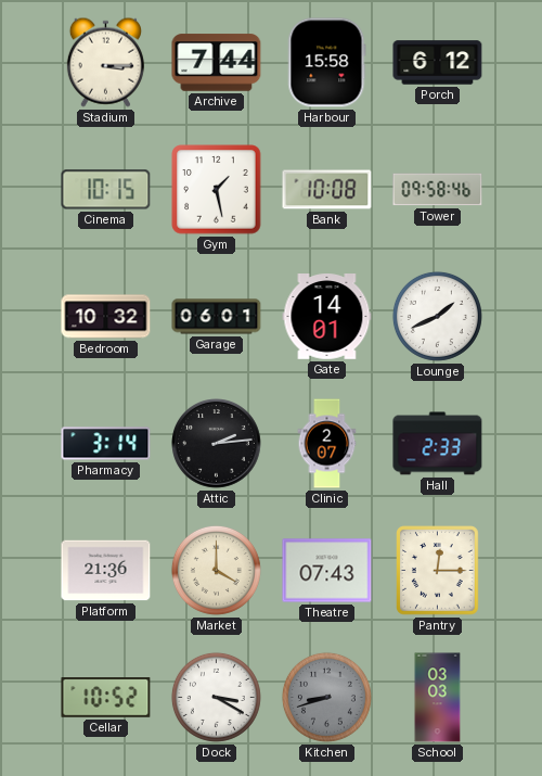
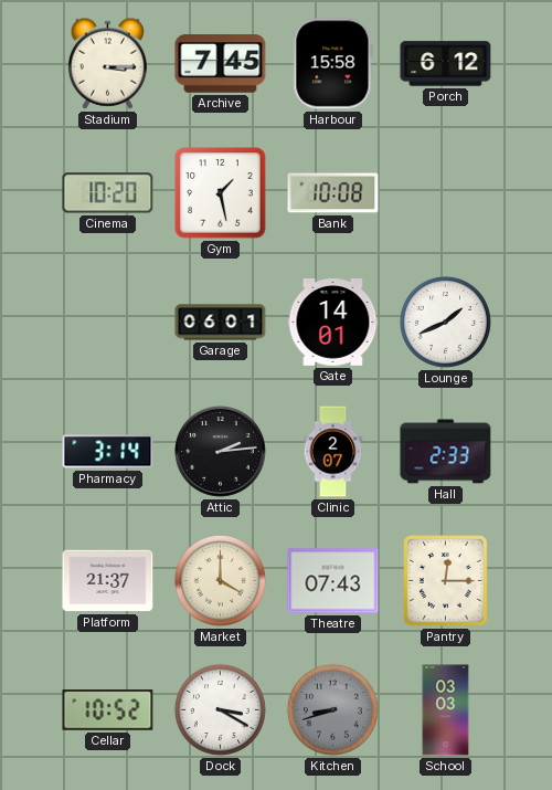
Archive: 7:44 -> 7:45
Cinema: 10:15 -> 10:20
Tower: 09:58 -> none
Bedroom: 10:32 -> none
Platform: 21:36 -> 21:37
